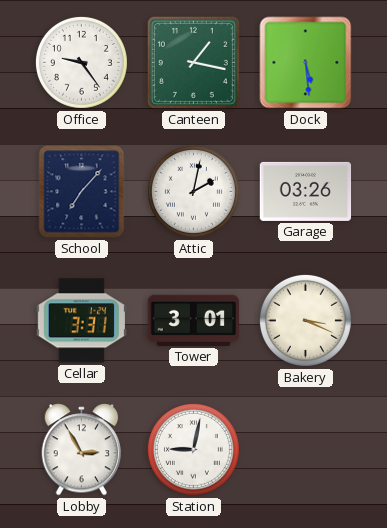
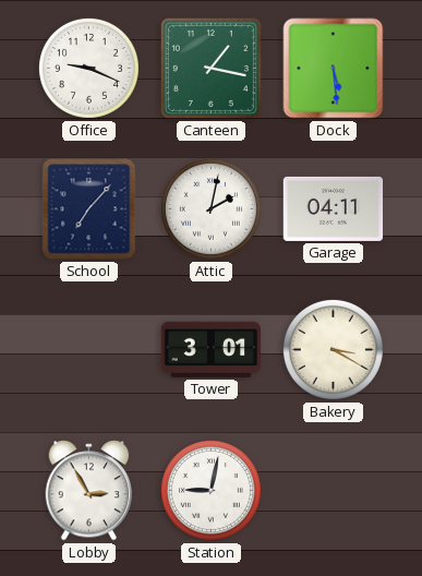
Office: 9:24 -> 9:19
Garage: 03:26 -> 04:11
Cellar: 3:31 -> none
Bakery: 3:19 -> 3:20
